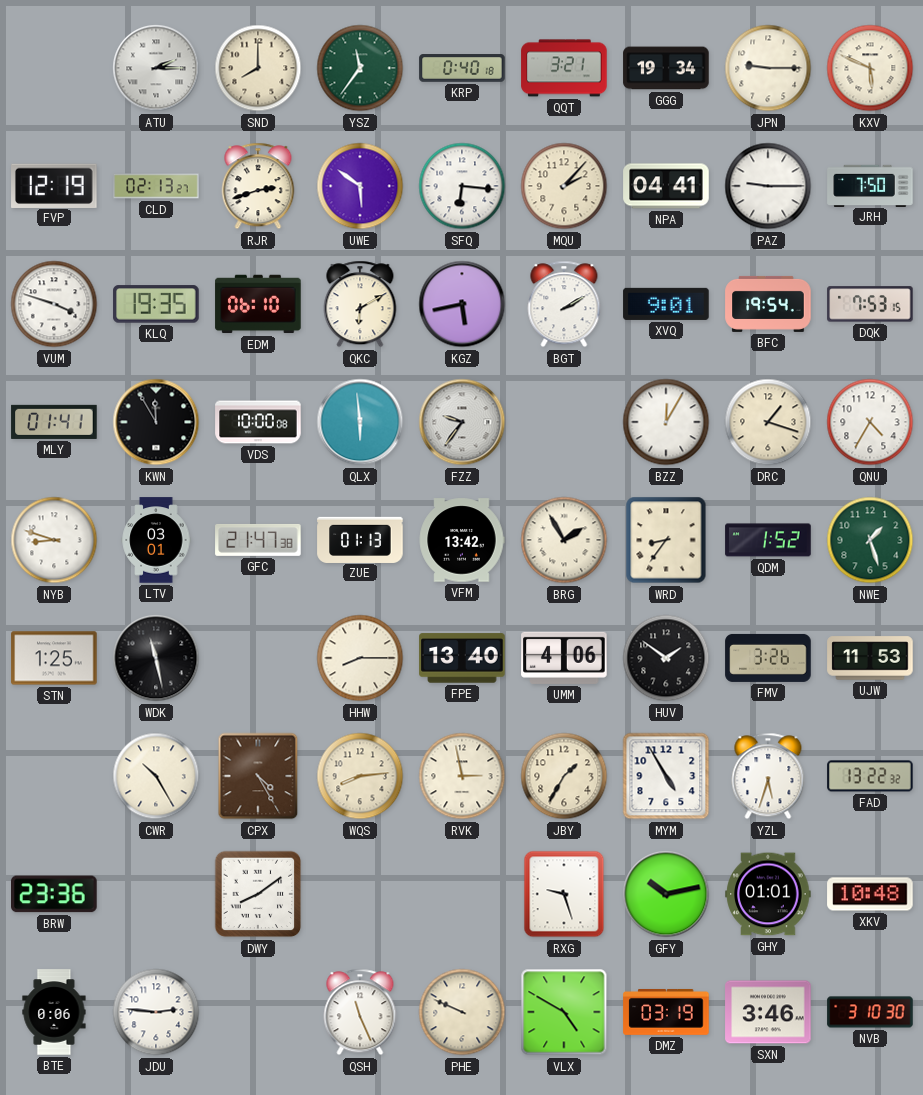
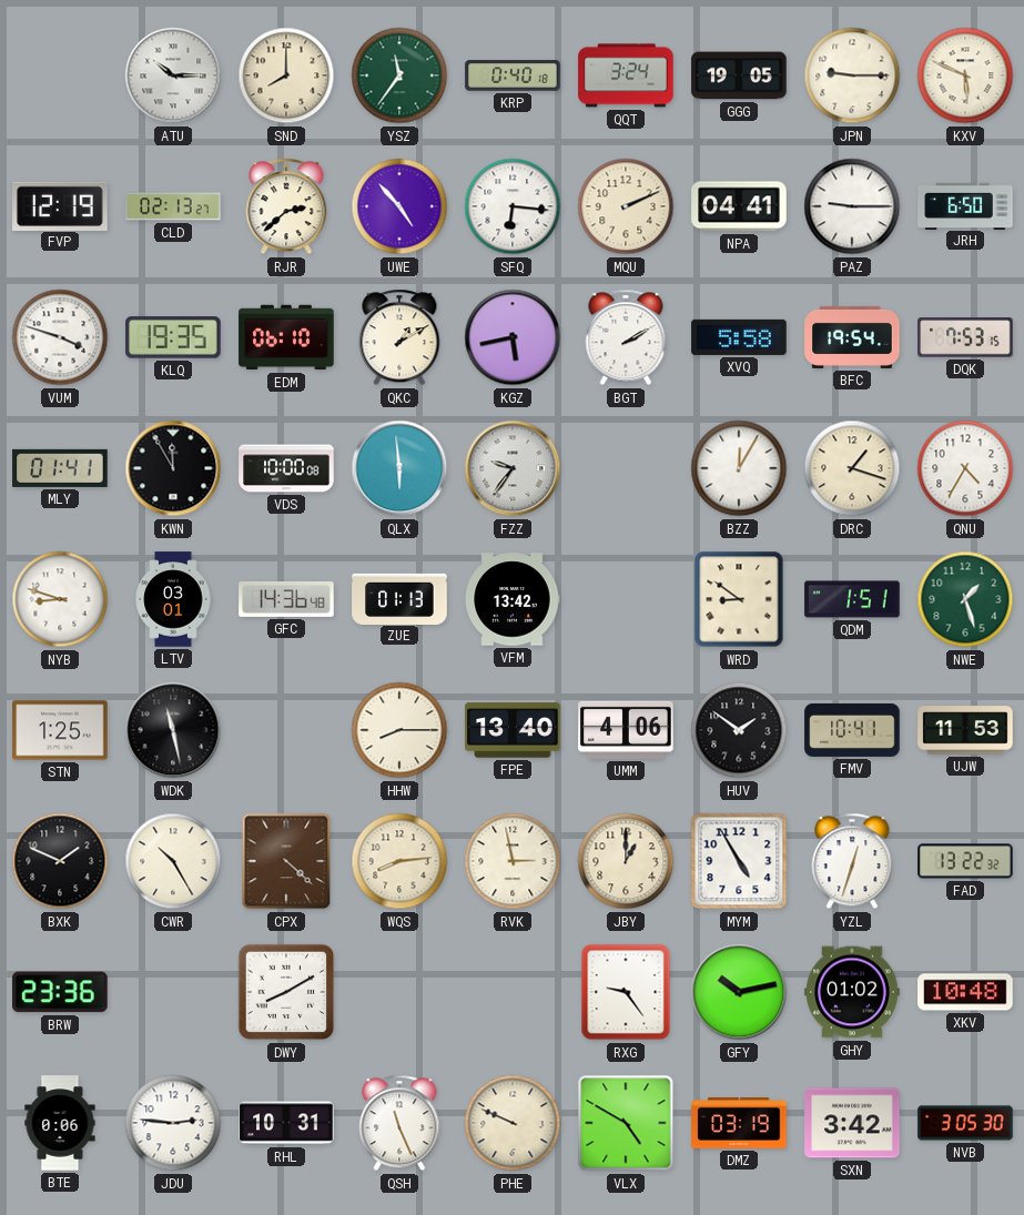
ATU: 2:15 -> 10:15
QQT: 3:21 -> 3:24
GGG: 19:34 -> 19:05
RJR: 2:42 -> 2:38
UWE: 5:51 -> 4:53
MQU: 2:07 -> 2:11
JRH: 7:50 -> 6:50
QKC: 6:10 -> 1:10
XVQ: 9:01 -> 5:58
GFC: 21:47 -> 14:36
BRG: 1:55 -> none
WRD: 8:36 -> 8:51
QDM: 1:52 -> 1:51
FMV: 3:26 -> 10:41
BXK: none -> 1:49
CPX: 4:25 -> 4:22
JBY: 1:35 -> 1:00
YZL: 5:33 -> 12:33
DWY: 8:09 -> 8:10
RXG: 9:27 -> 9:24
GHY: 01:01 -> 01:02
RHL: none -> 10:31
SXN: 3:46 -> 3:42
NVB: 3:10 -> 3:05
